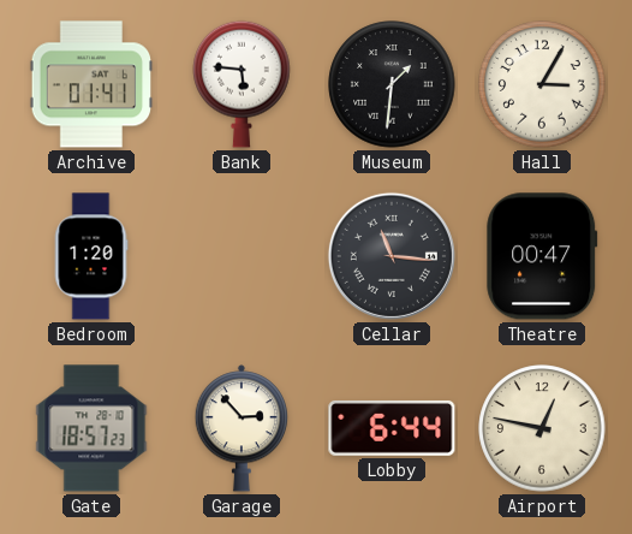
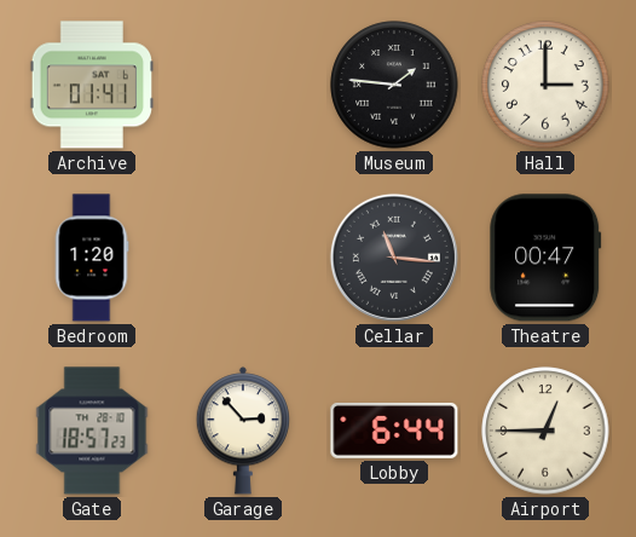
Bank: 5:46 -> none
Museum: 1:31 -> 1:46
Hall: 3:05 -> 3:00
Airport: 12:47 -> 12:45
